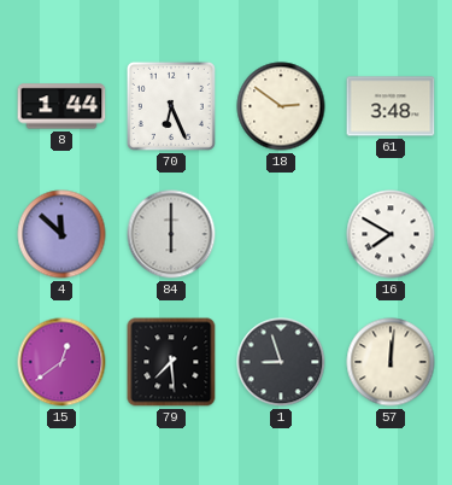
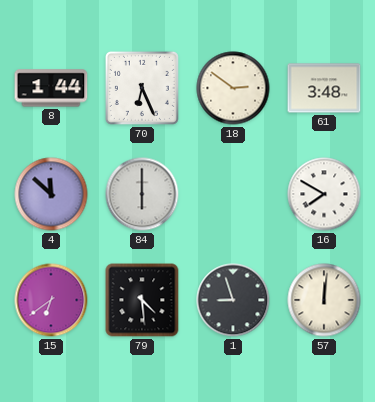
15: 12:39 -> 6:39
79: 7:29 -> 4:29
